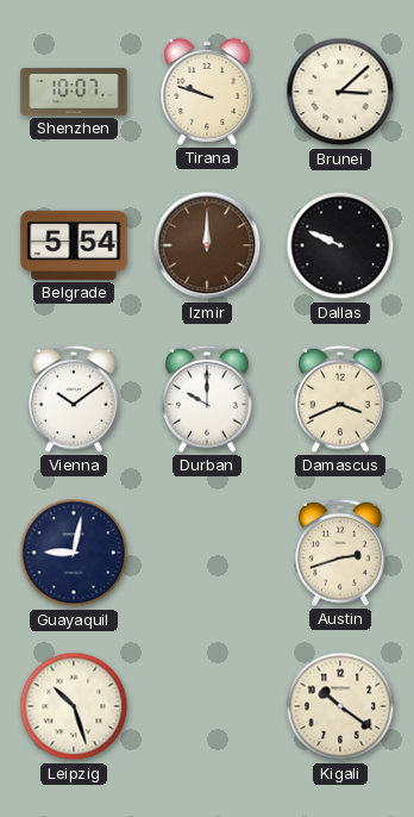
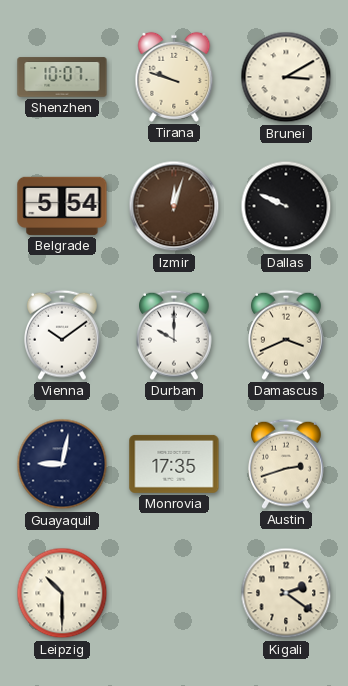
Brunei: 3:08 -> 3:10
Izmir: 12:00 -> 12:03
Monrovia: none -> 17:35
Leipzig: 10:27 -> 10:30
Kigali: 10:21 -> 2:21
